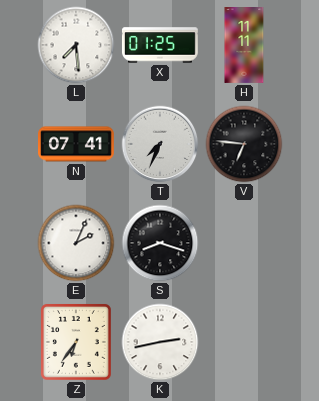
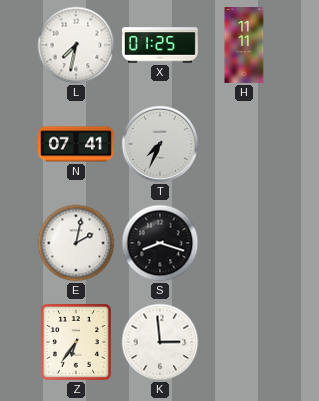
L: 7:29 -> 7:32
V: 6:46 -> none
E: 2:04 -> 2:02
K: 2:43 -> 2:59
